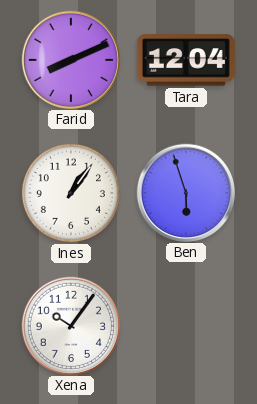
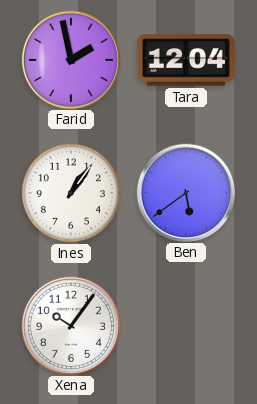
Farid: 8:11 -> 1:58
Ben: 5:57 -> 5:39
